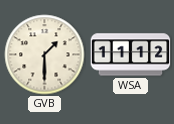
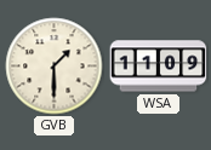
WSA: 11:12 -> 11:09
